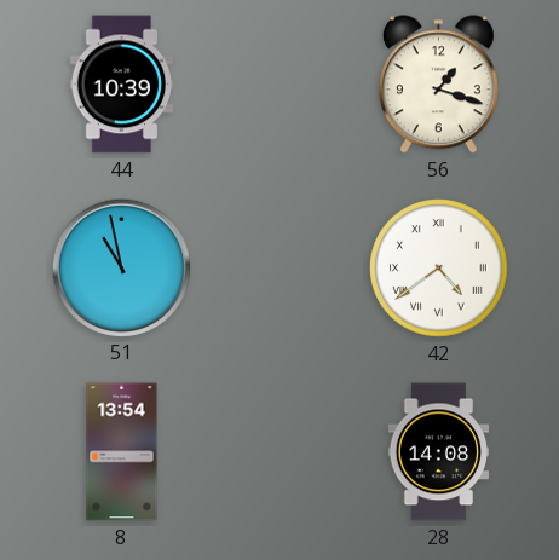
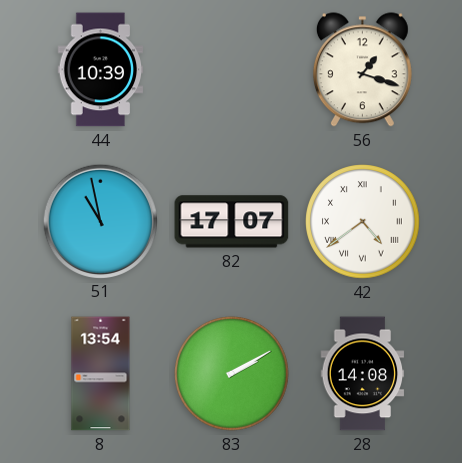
82: none -> 17:07
83: none -> 2:10
